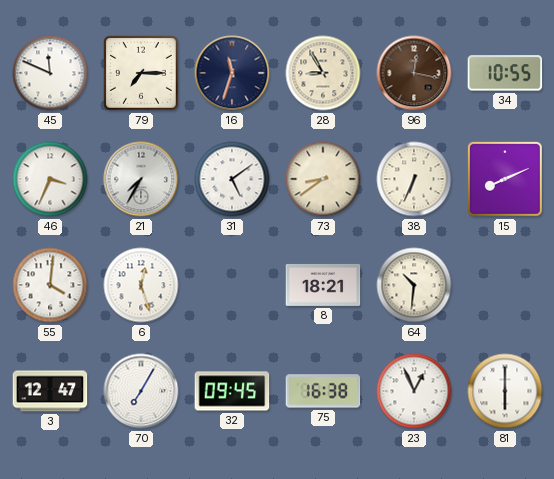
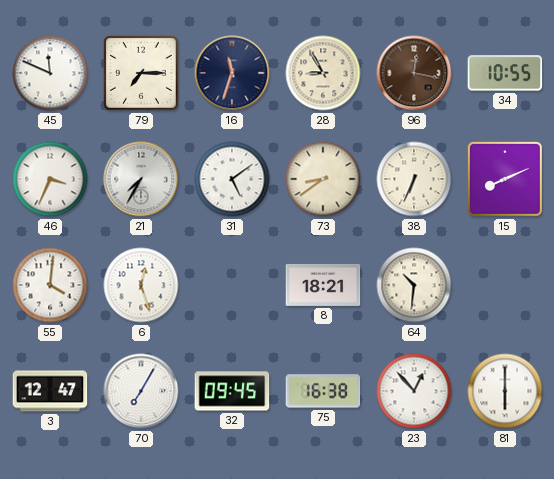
23: 12:56 -> 12:53
